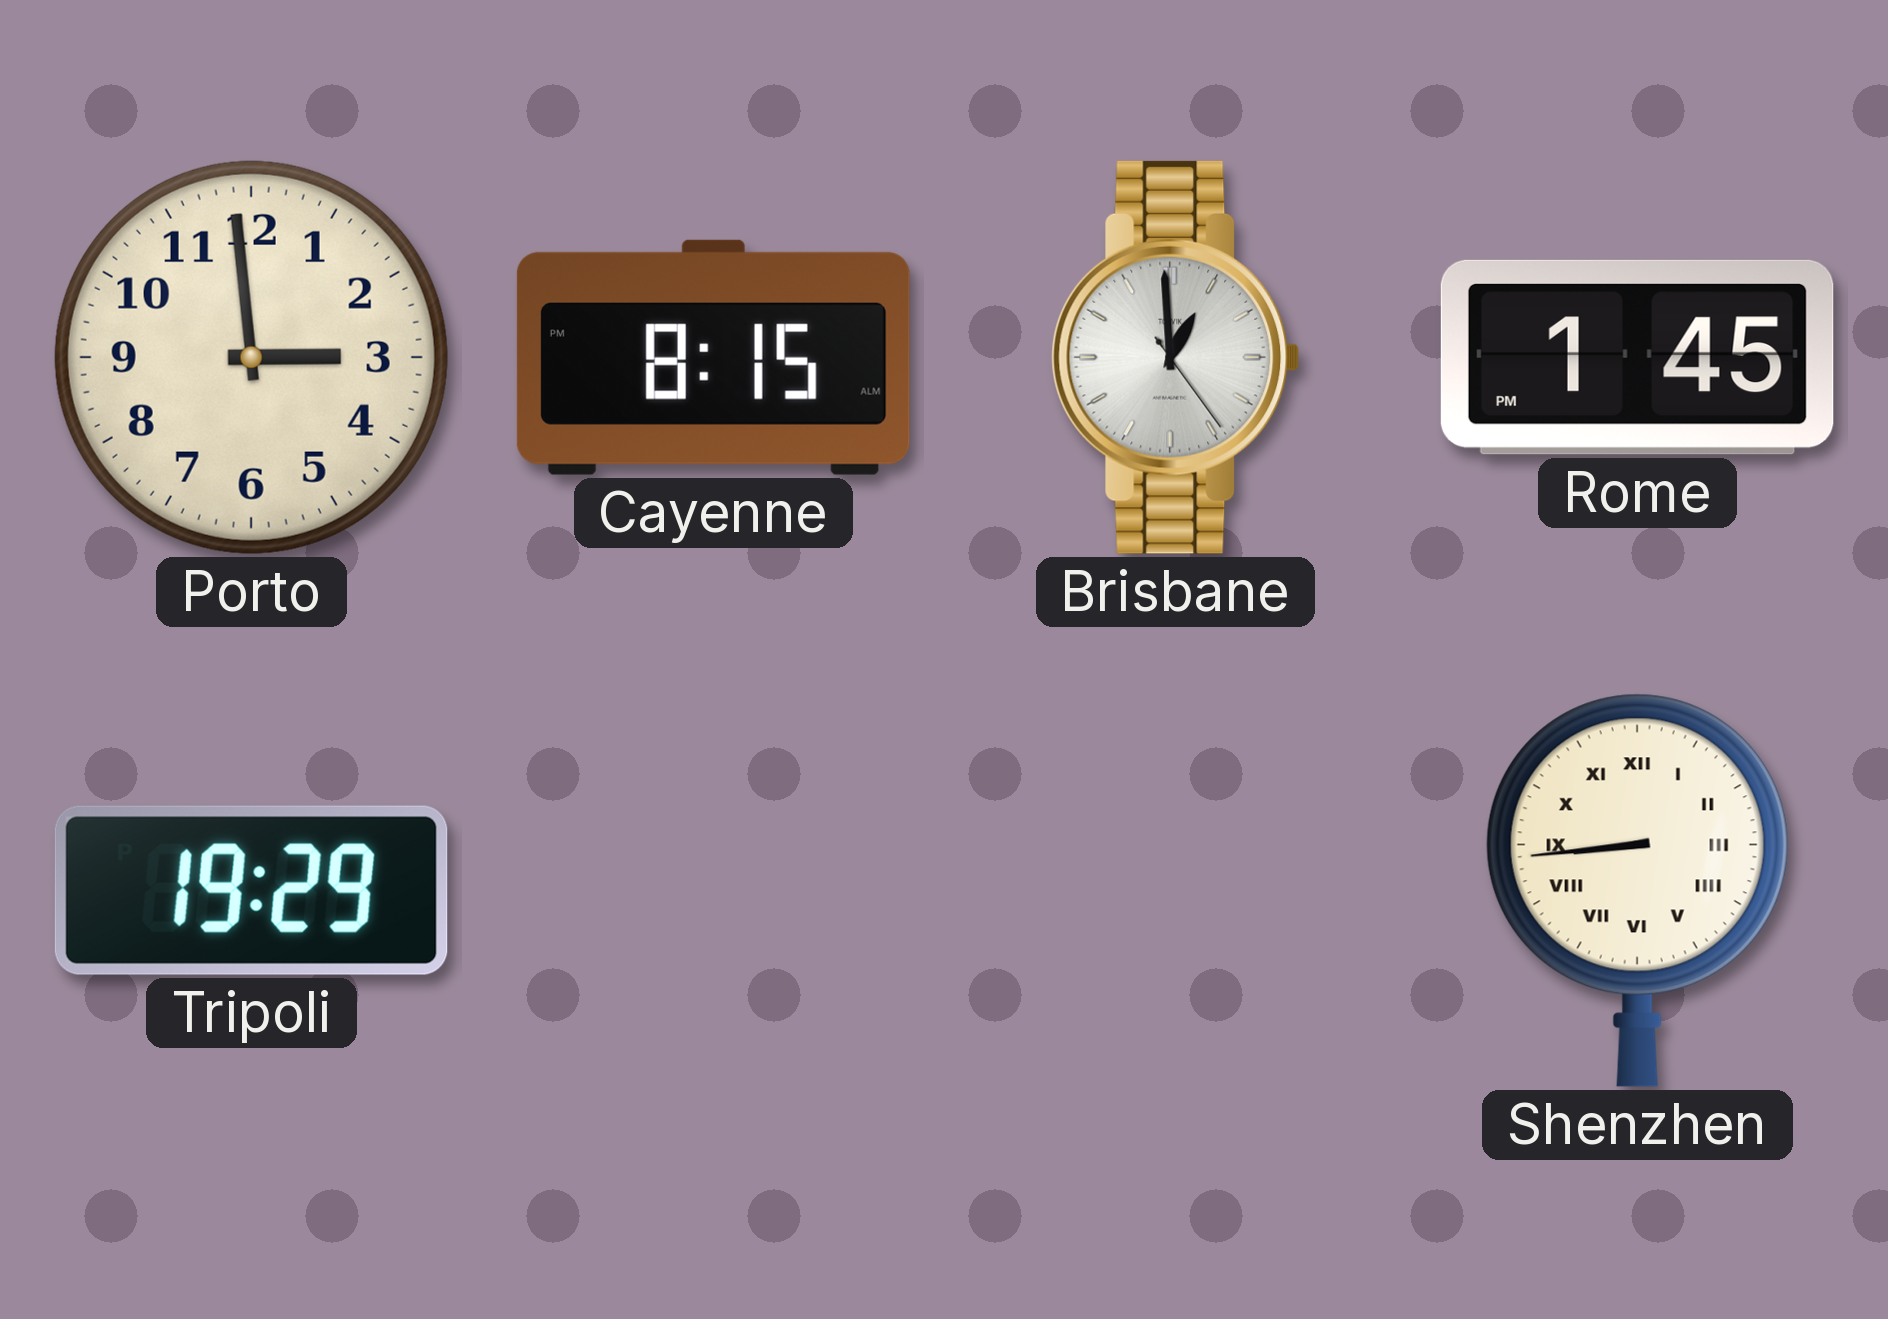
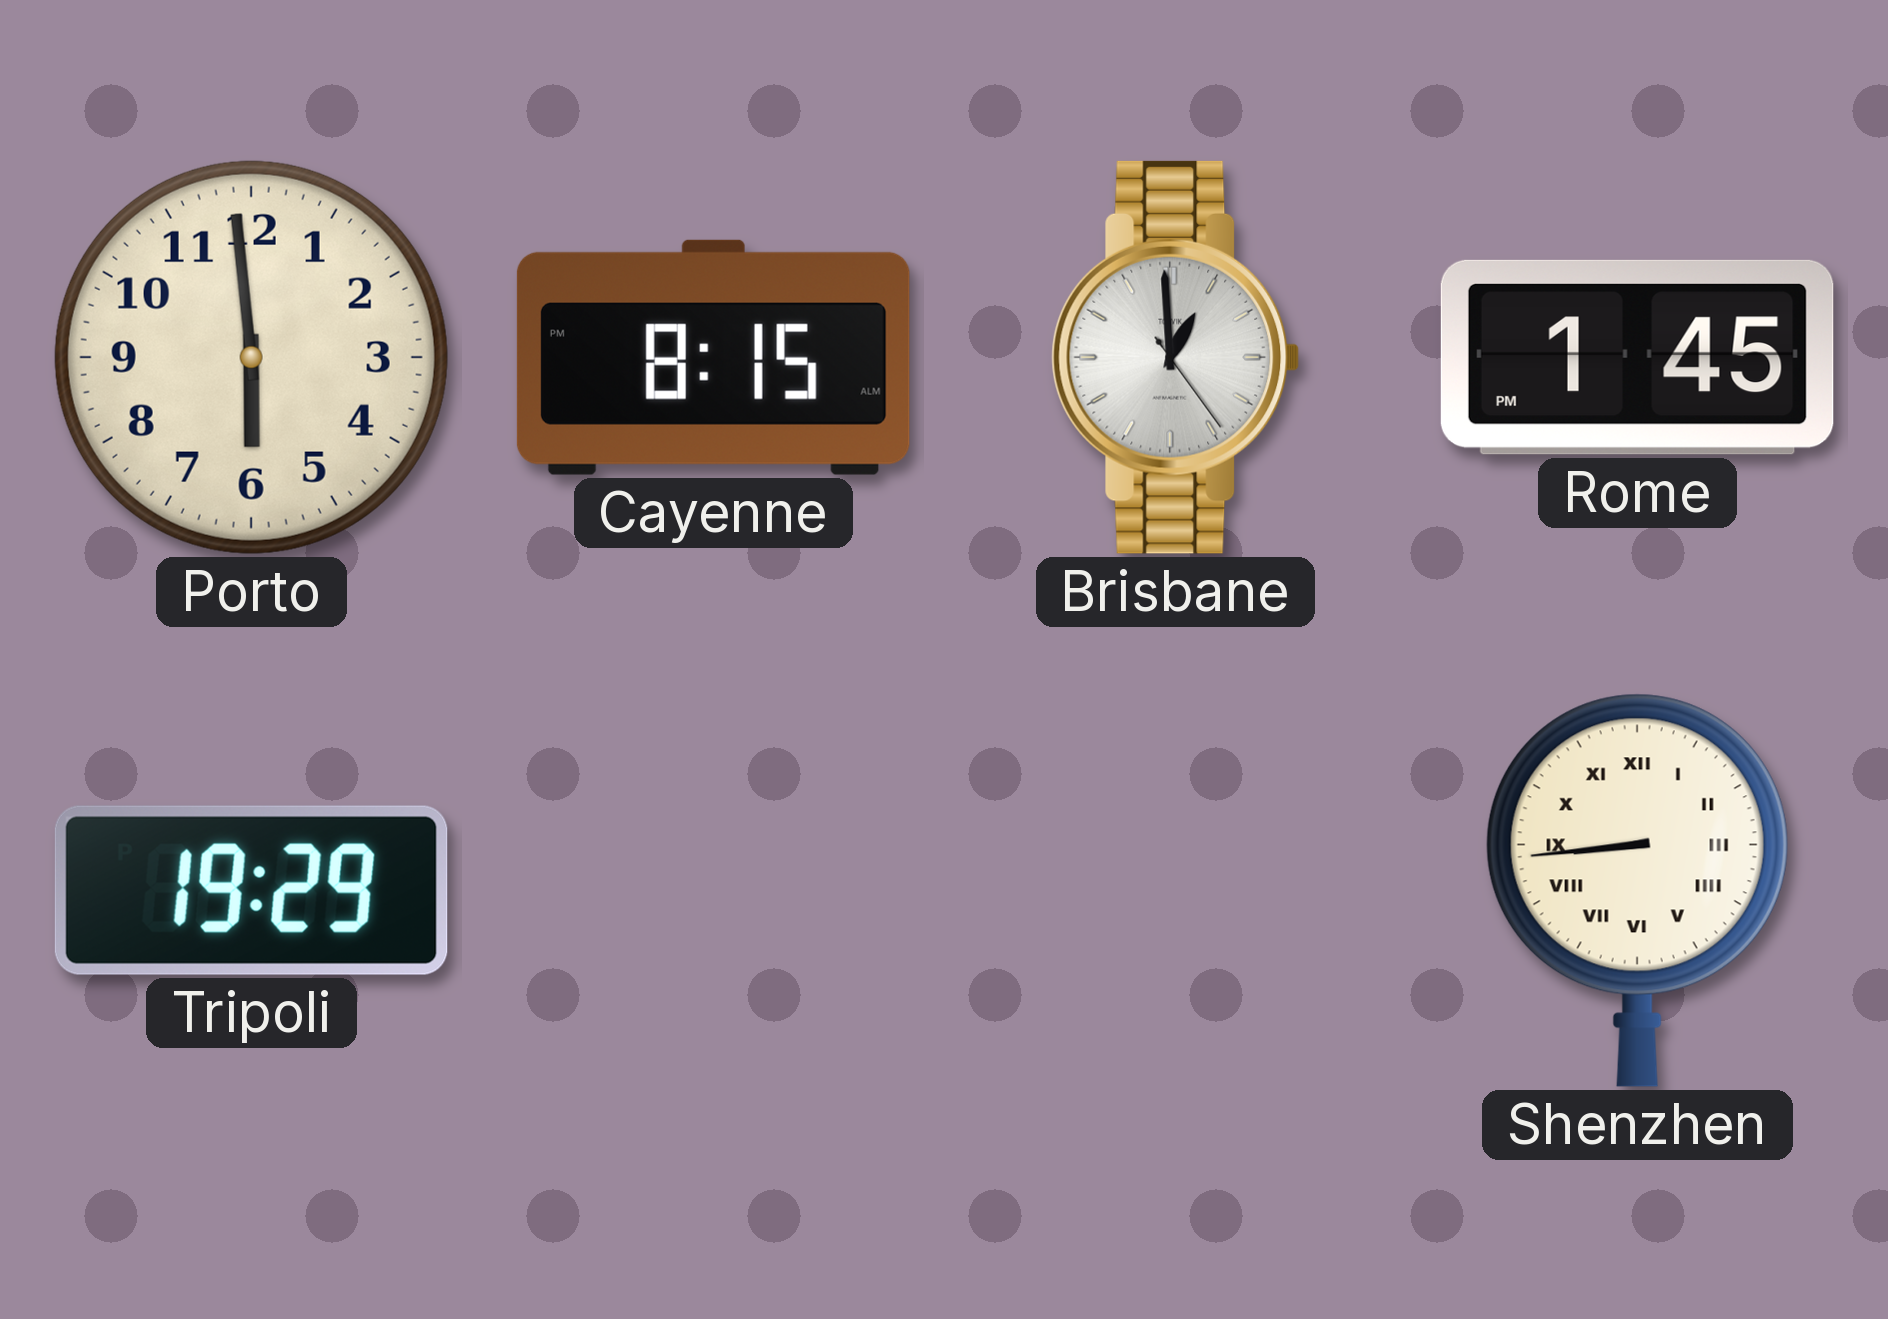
Porto: 2:59 -> 5:59
